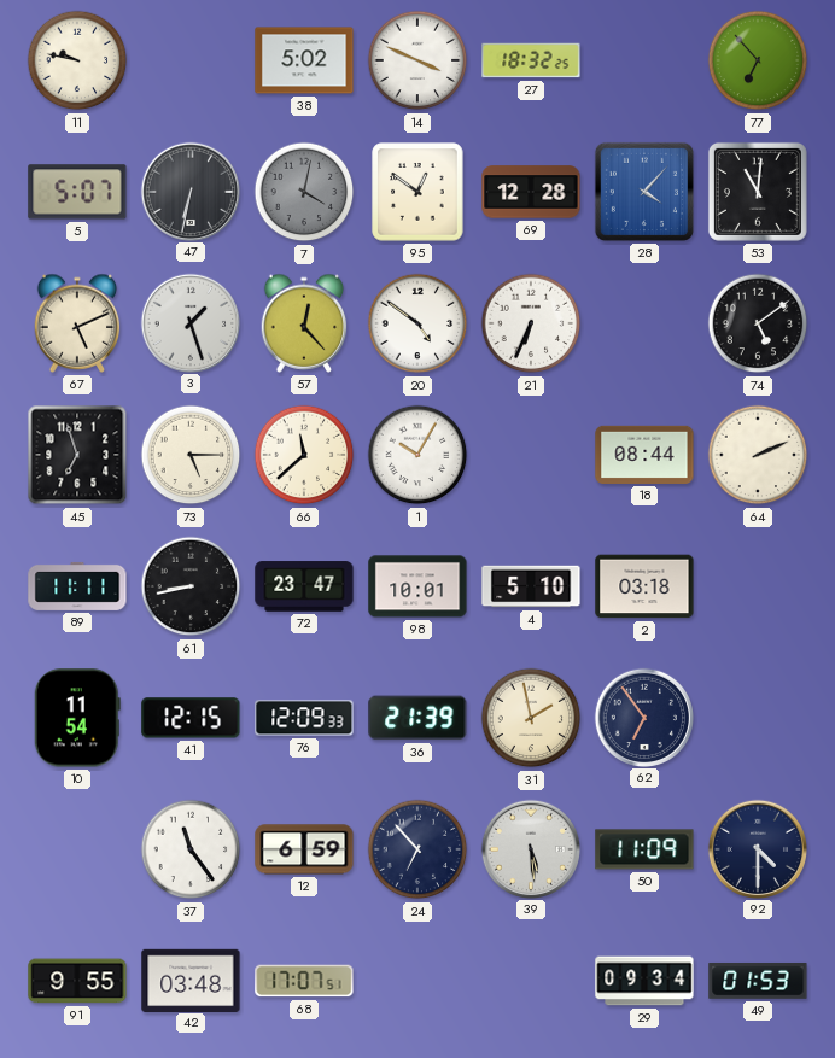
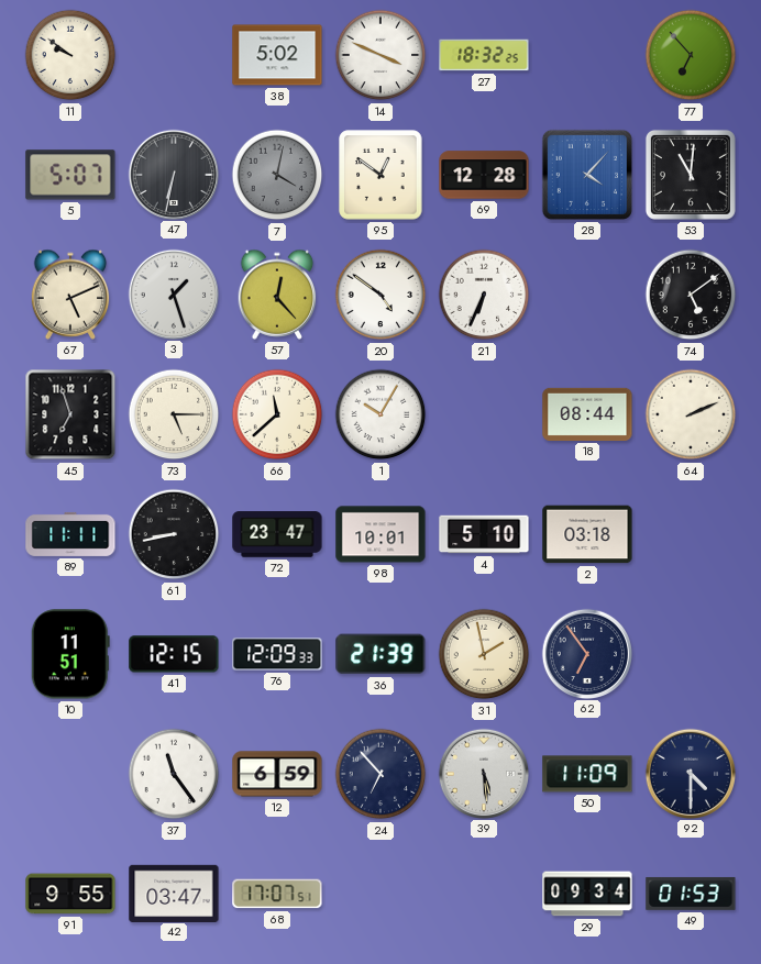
11: 9:47 -> 9:51
10: 11:54 -> 11:51
42: 03:48 -> 03:47
